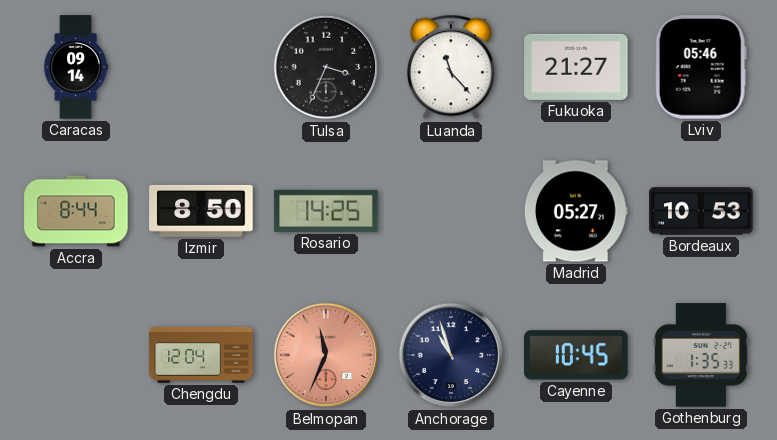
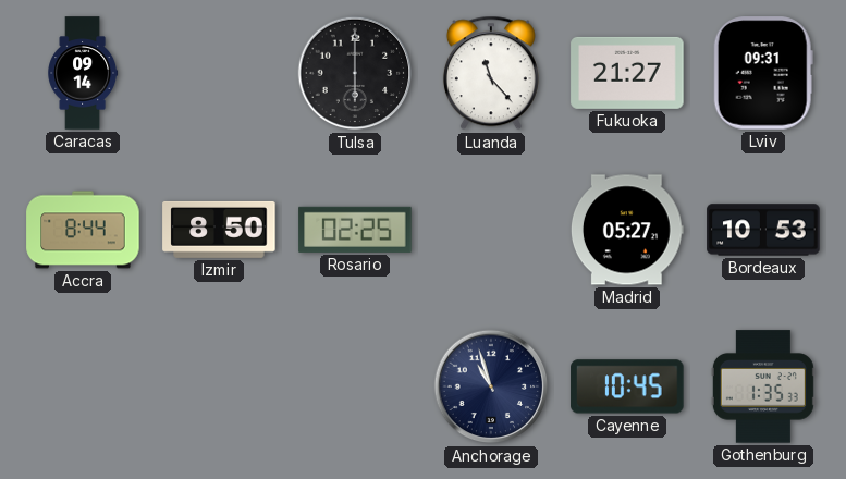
Tulsa: 3:34 -> 6:00
Lviv: 05:46 -> 09:31
Rosario: 14:25 -> 02:25
Chengdu: 12:04 -> none
Belmopan: 11:34 -> none
